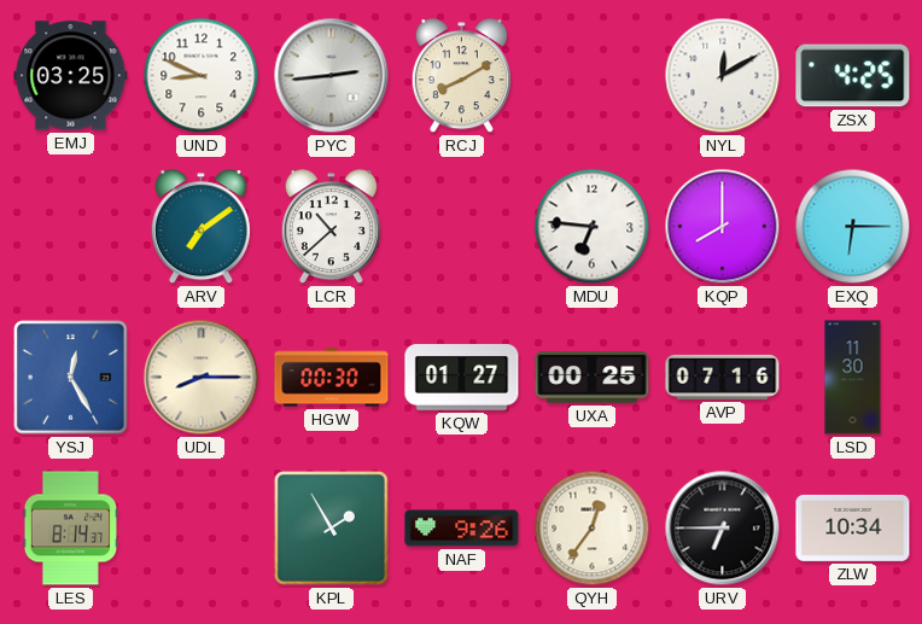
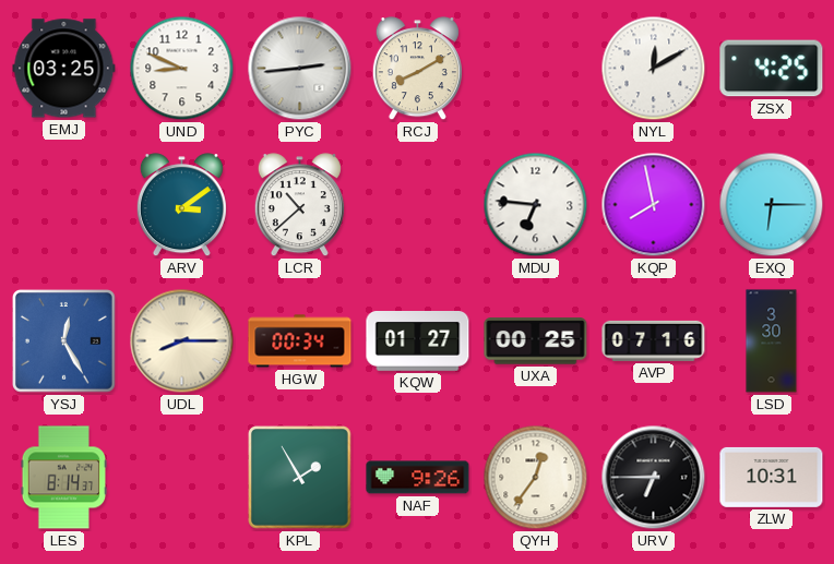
ARV: 7:09 -> 3:09
KQP: 8:00 -> 7:58
HGW: 00:30 -> 00:34
LSD: 11:30 -> 3:30
ZLW: 10:34 -> 10:31
